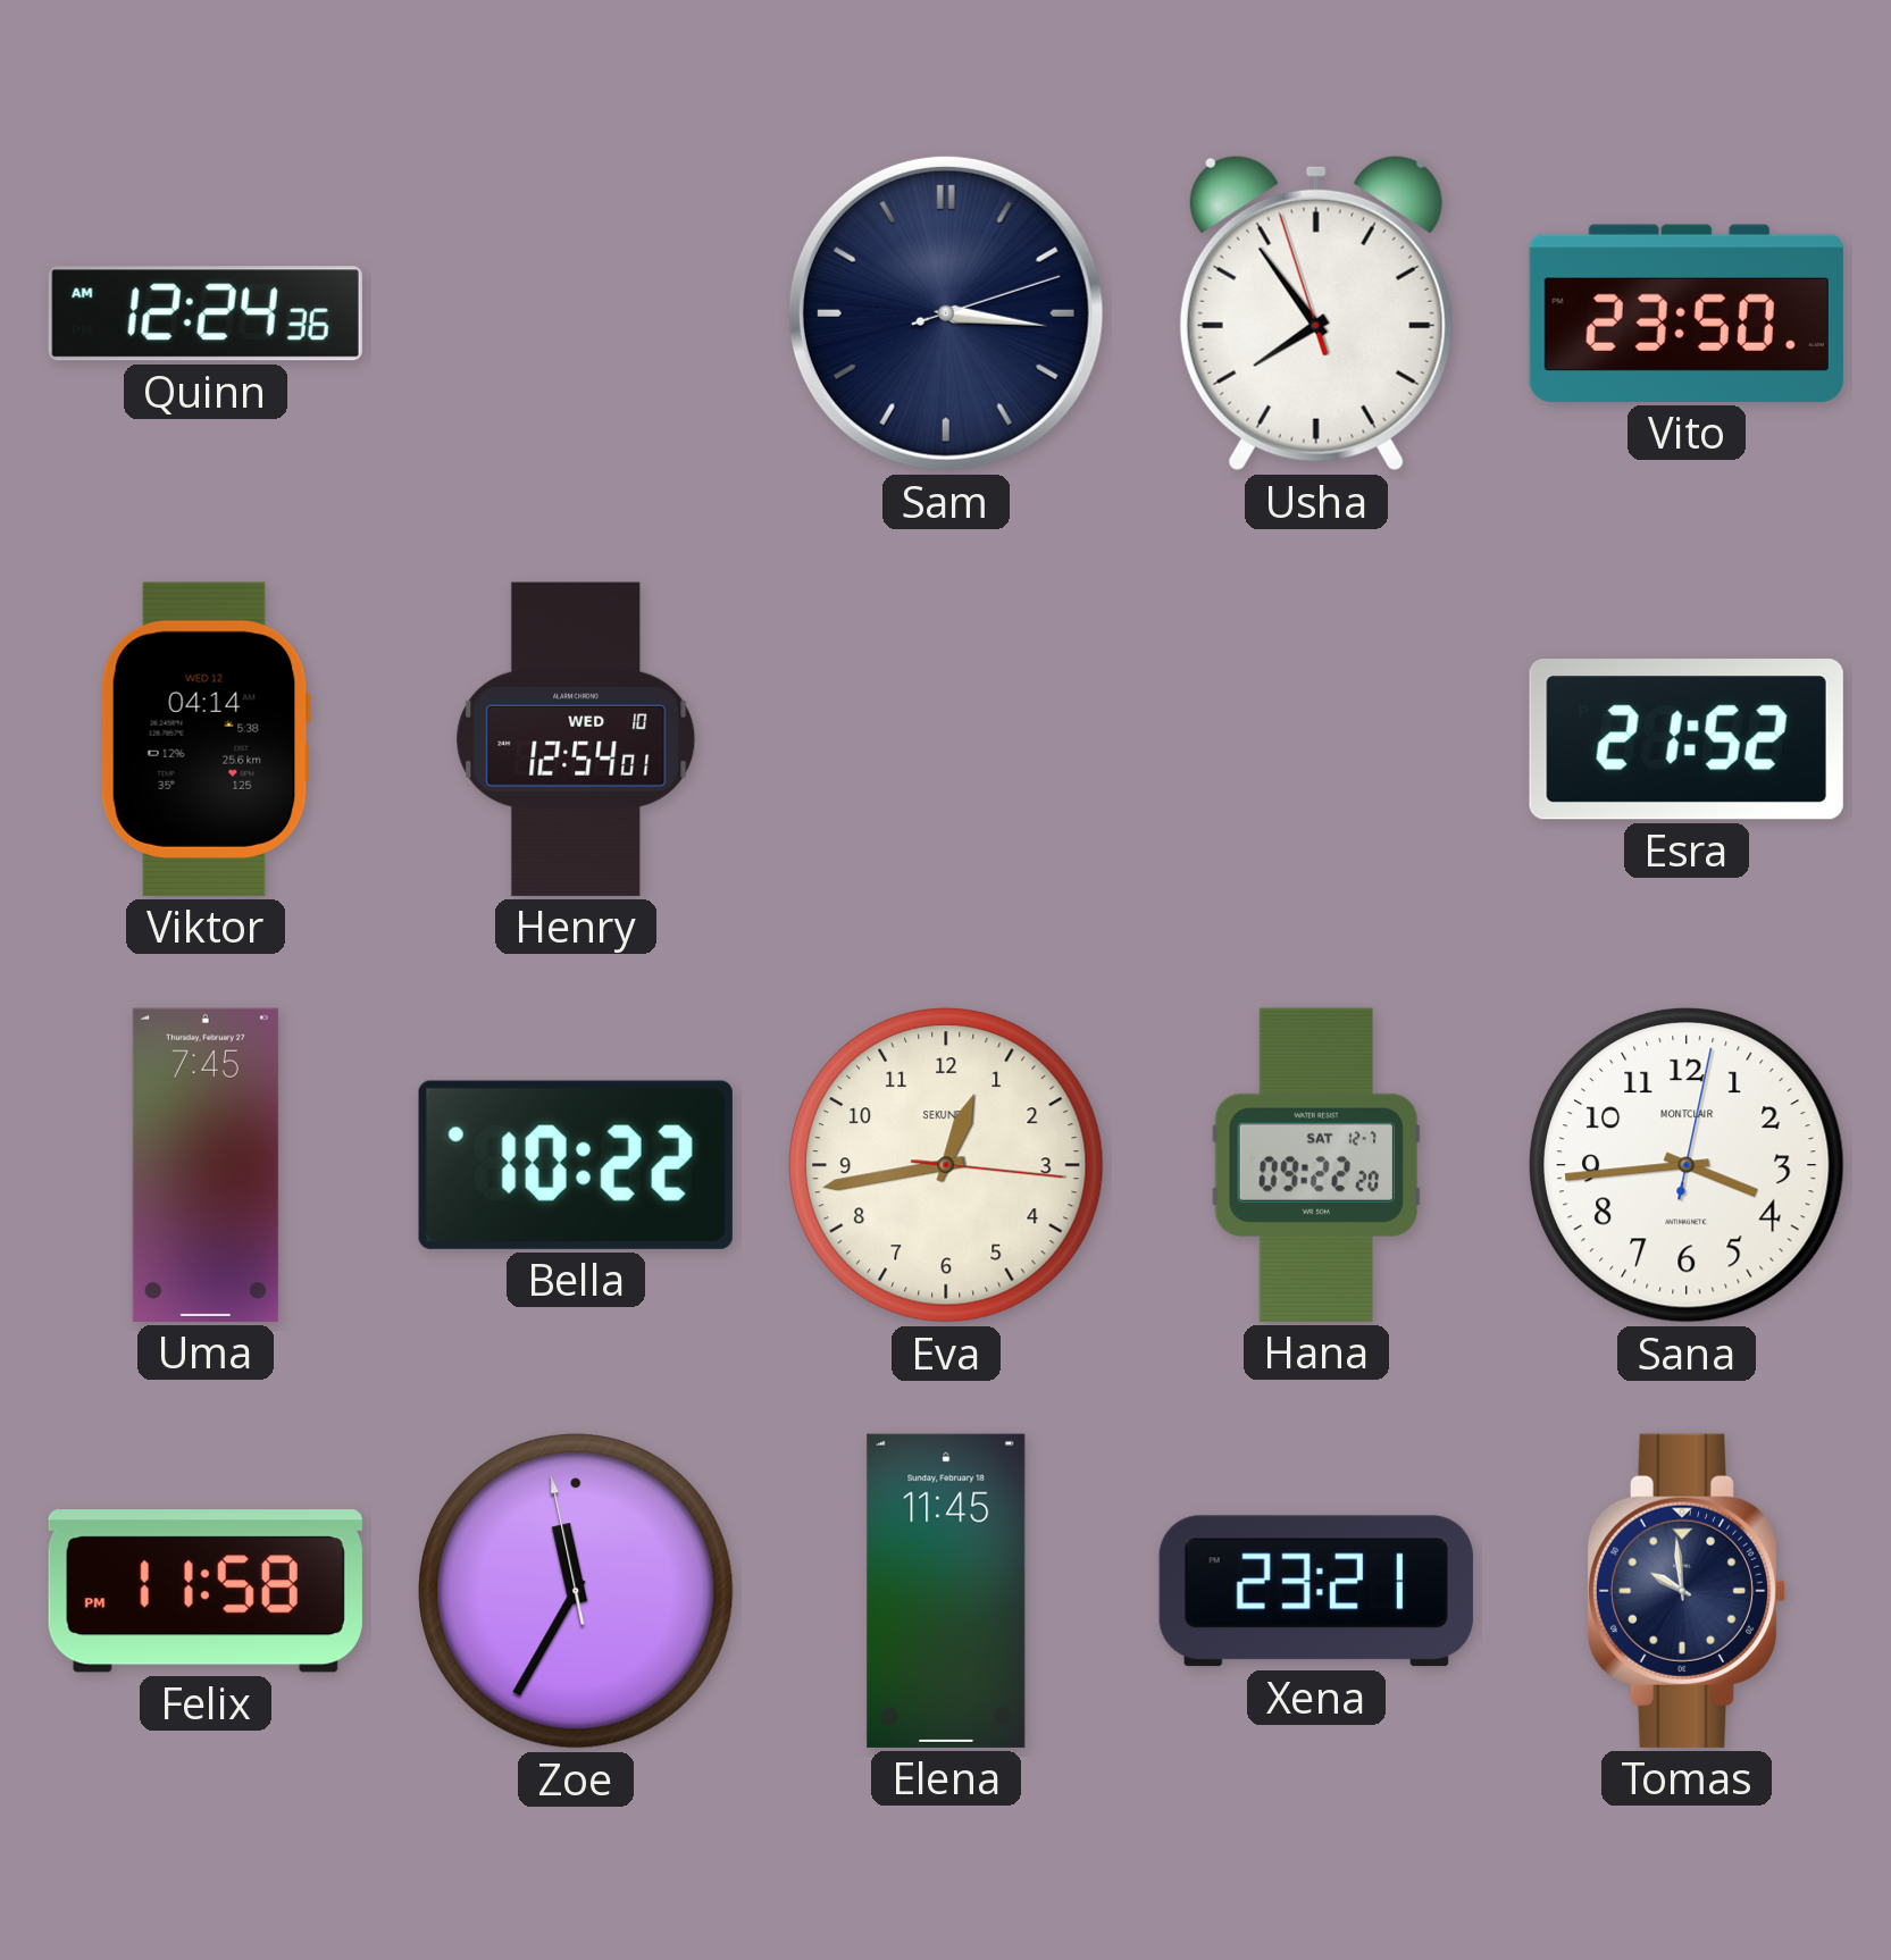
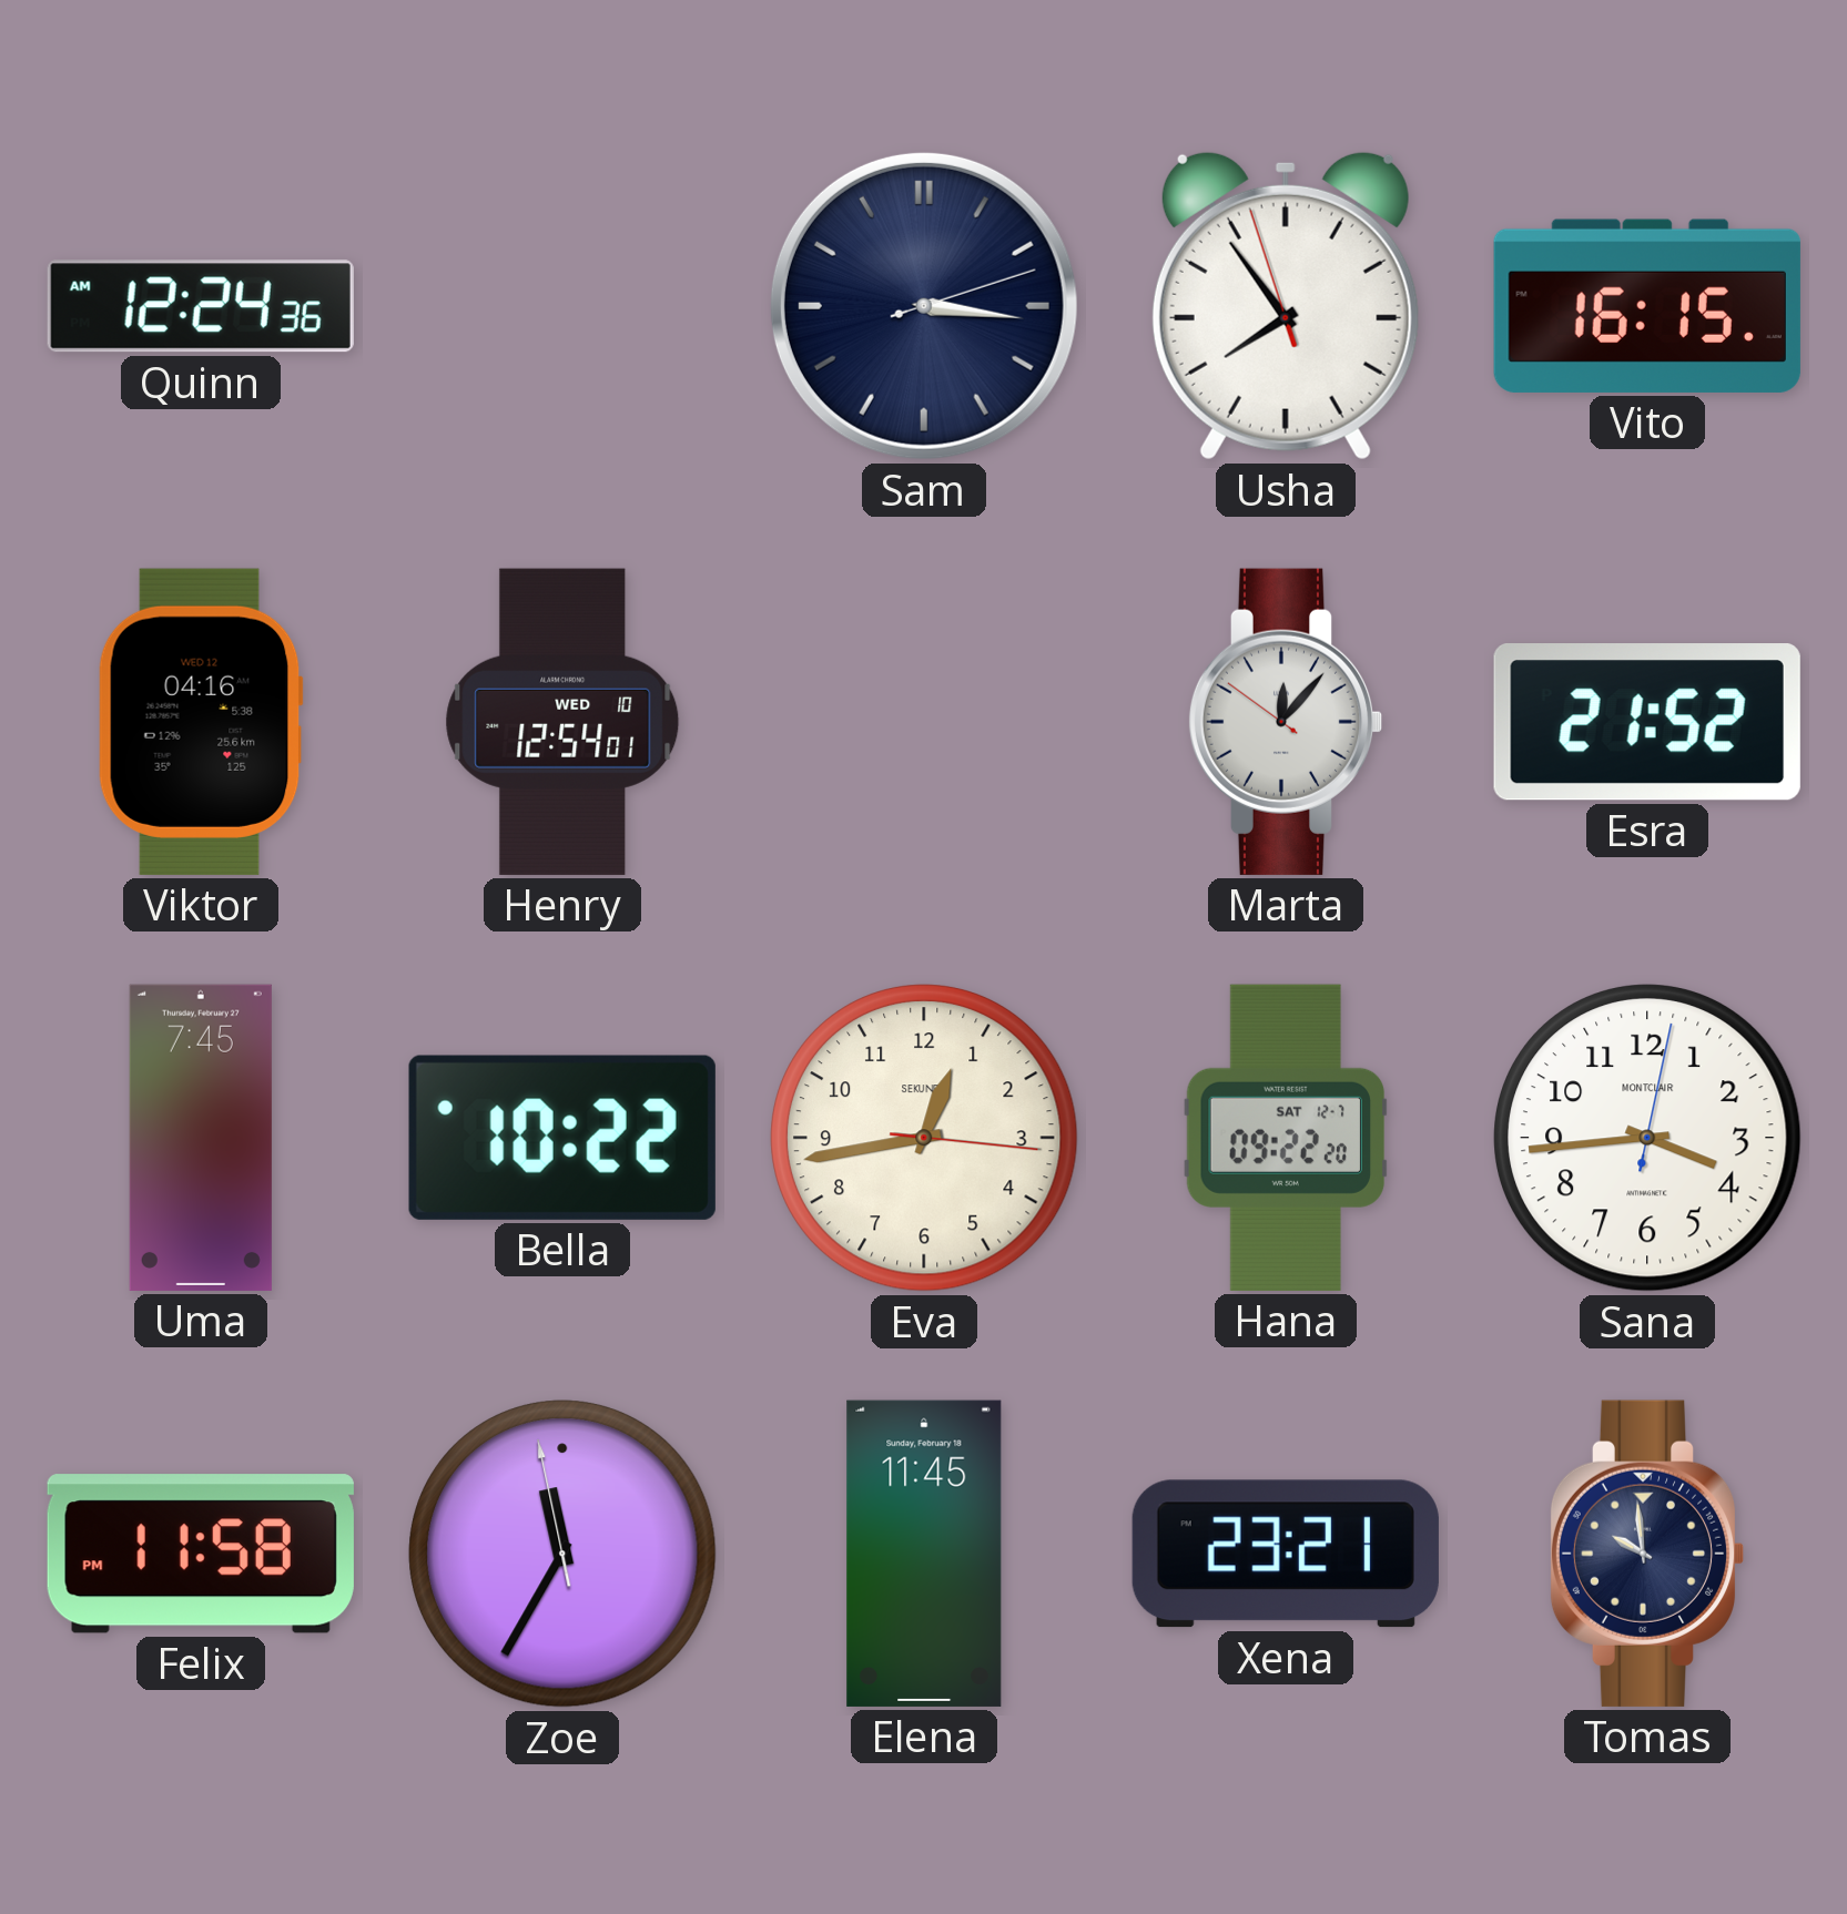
Vito: 23:50 -> 16:15
Viktor: 04:14 -> 04:16
Marta: none -> 12:06
